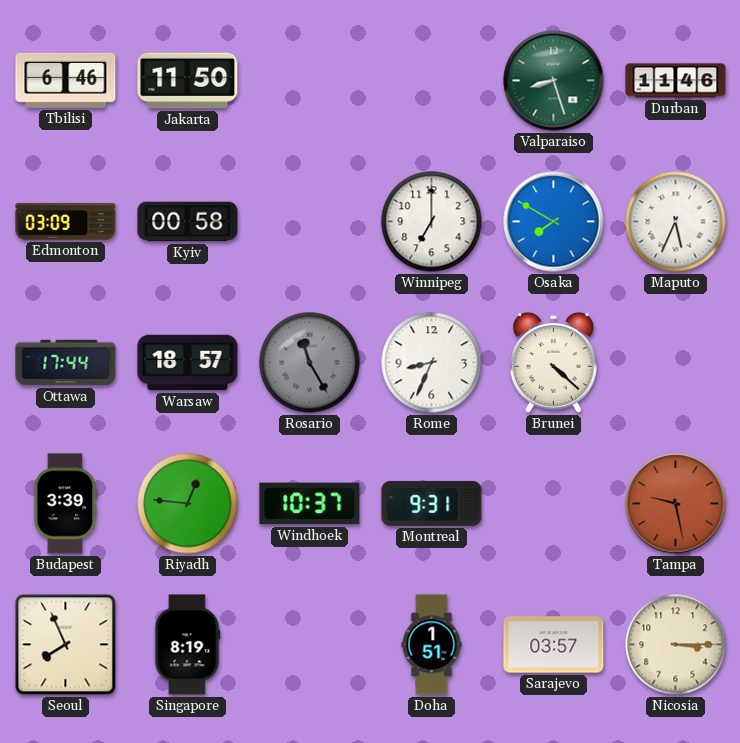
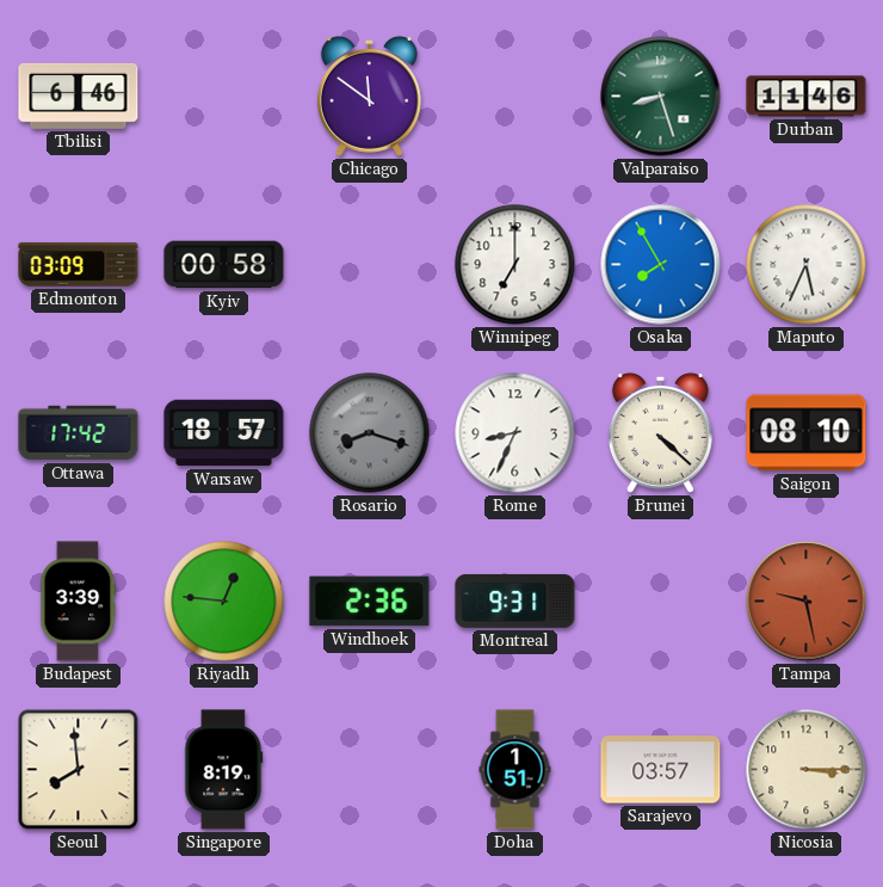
Jakarta: 11:50 -> none
Chicago: none -> 11:51
Osaka: 7:50 -> 7:55
Ottawa: 17:44 -> 17:42
Rosario: 11:25 -> 8:18
Saigon: none -> 08:10
Windhoek: 10:37 -> 2:36
Seoul: 7:56 -> 7:59
